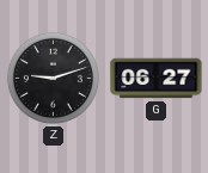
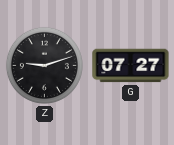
G: 06:27 -> 07:27
